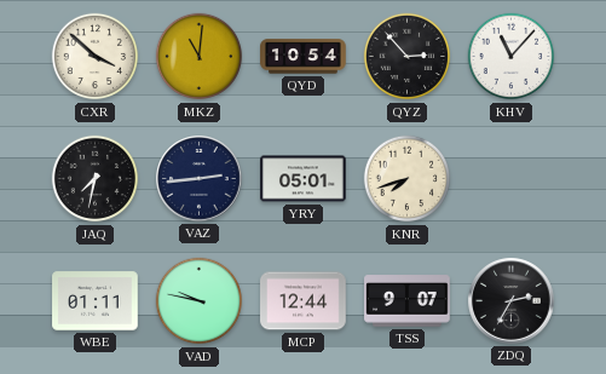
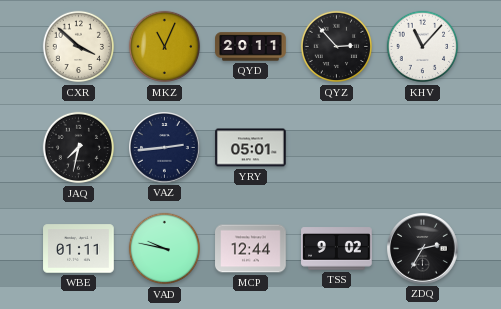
MKZ: 11:01 -> 11:04
QYD: 10:54 -> 20:11
KNR: 7:42 -> none
TSS: 9:07 -> 9:02
